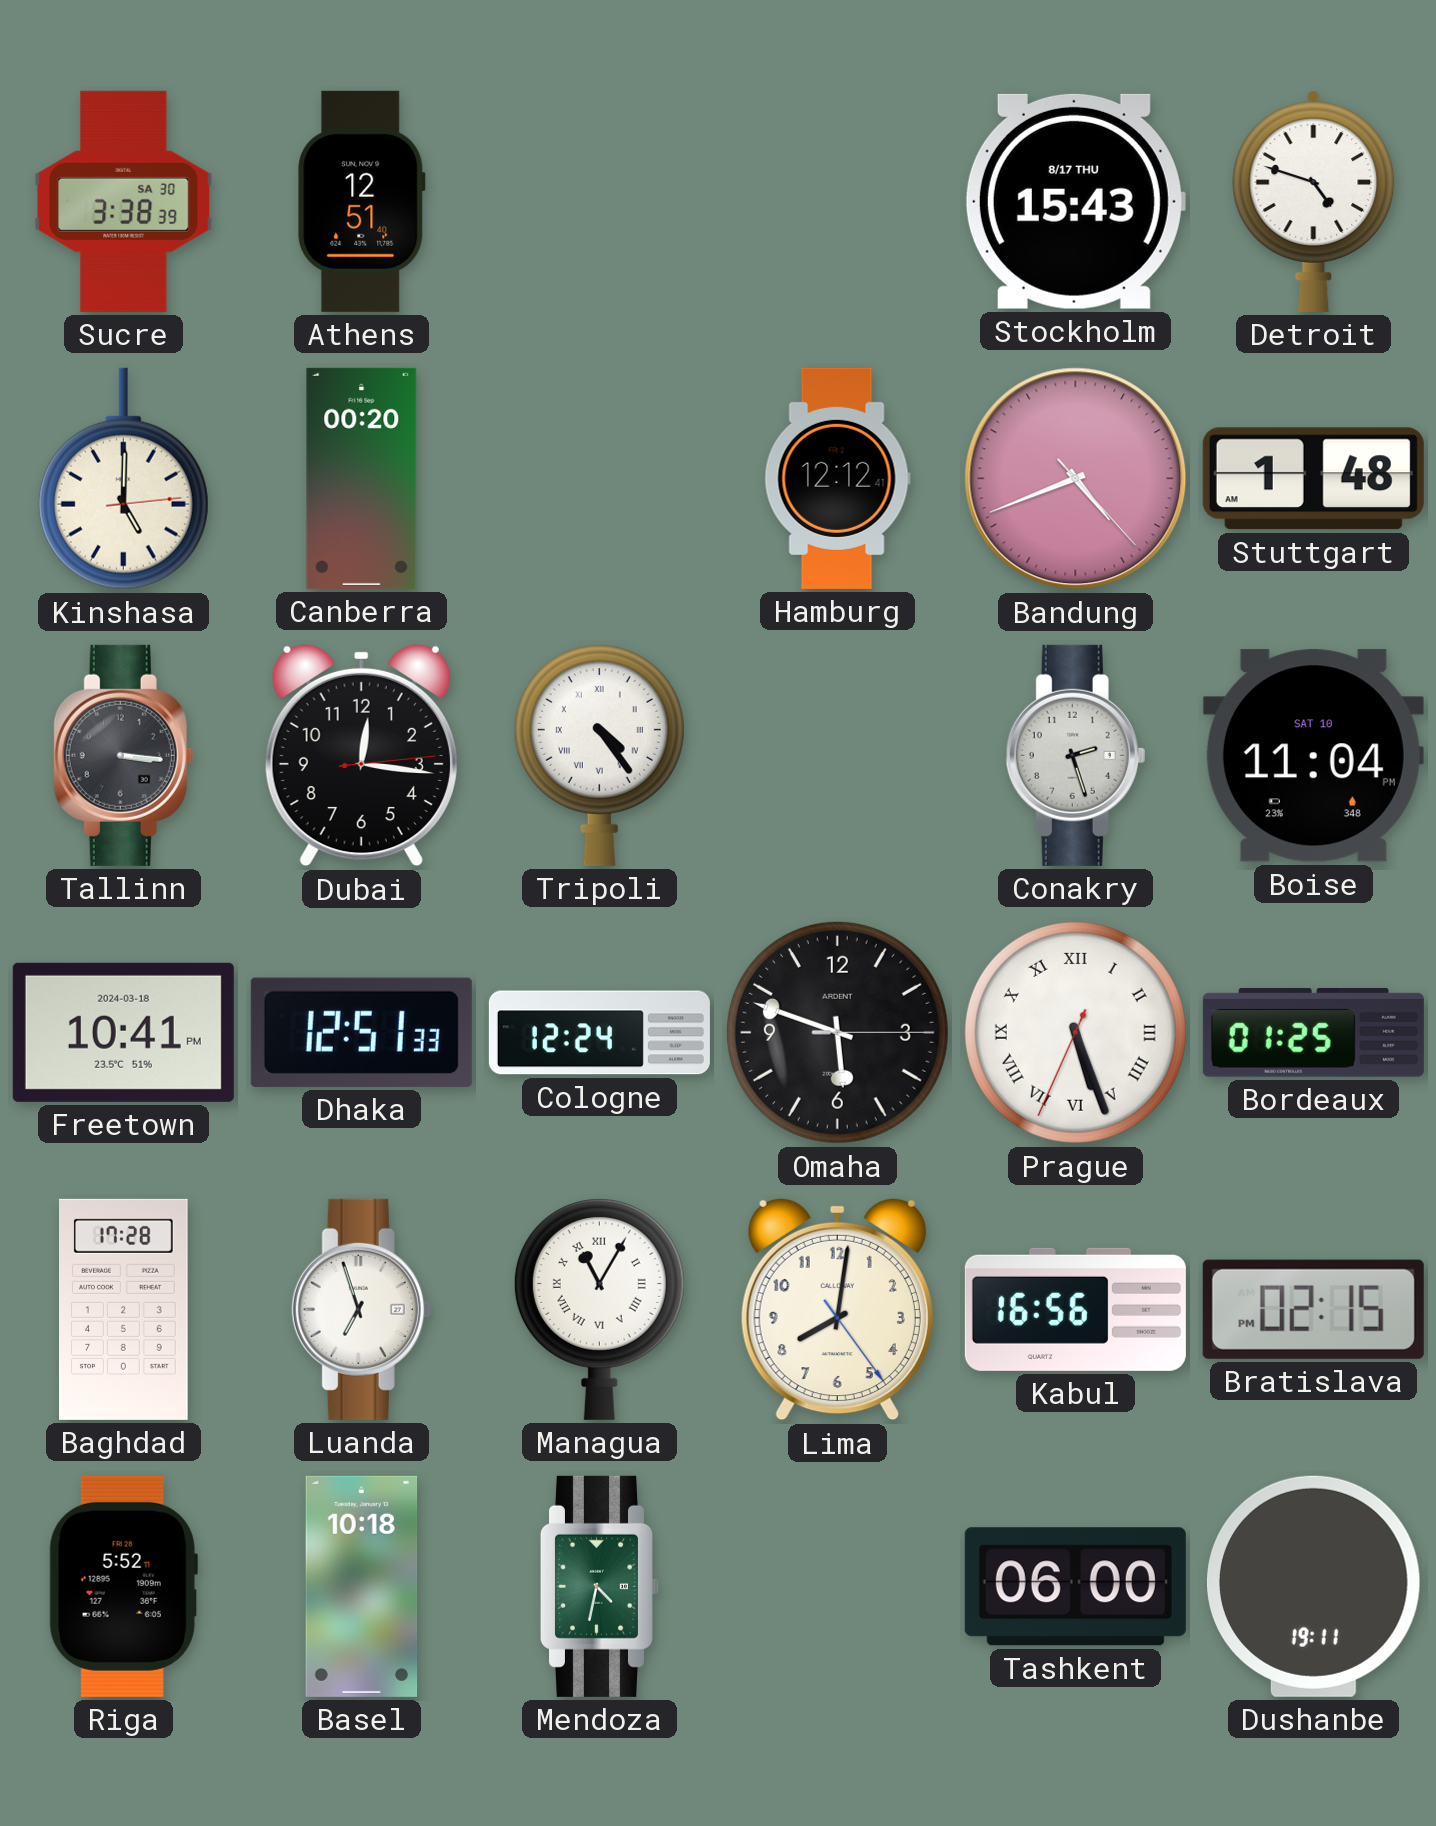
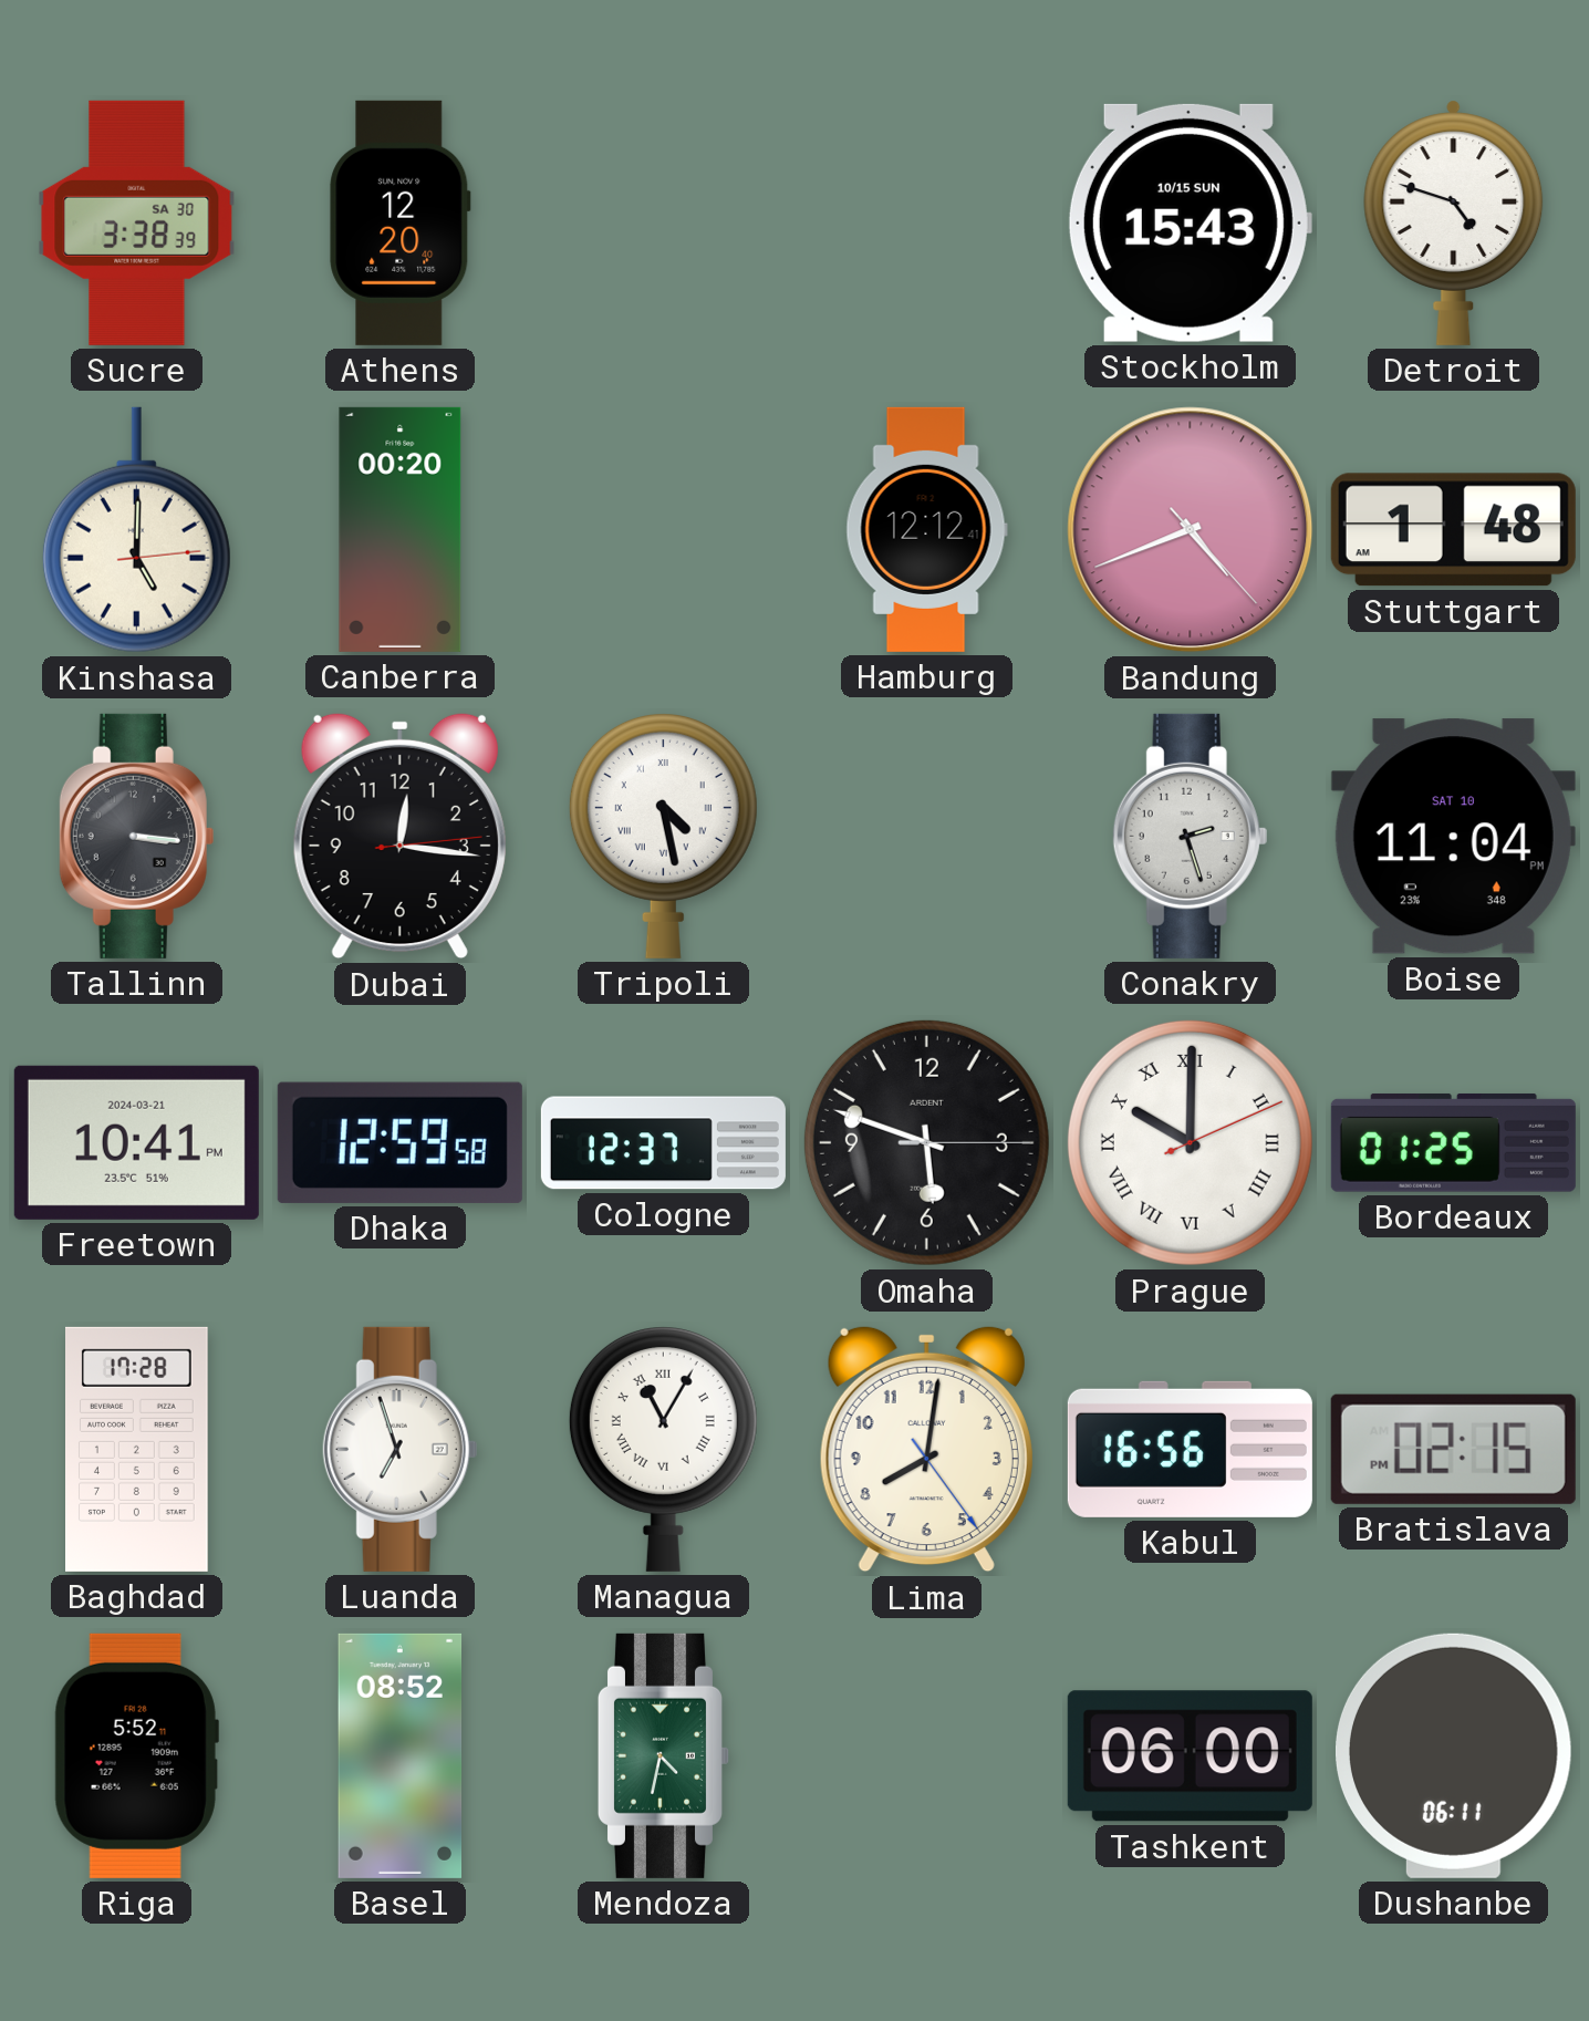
Athens: 12:51 -> 12:20
Stockholm date: 8/17 THU -> 10/15 SUN
Tripoli: 4:24 -> 4:28
Freetown date: 2024-03-18 -> 2024-03-21
Dhaka: 12:51 -> 12:59
Cologne: 12:24 -> 12:37
Prague: 5:26 -> 10:00
Basel: 10:18 -> 08:52
Dushanbe: 19:11 -> 06:11
